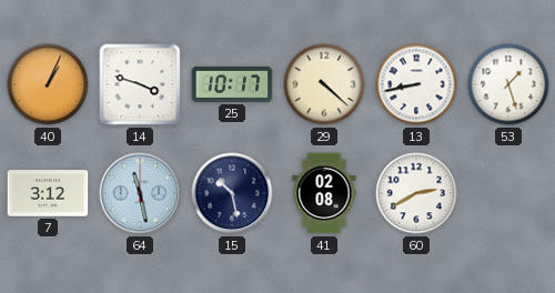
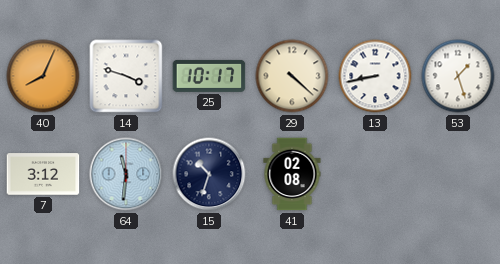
40: 1:04 -> 8:04
64: 11:28 -> 11:31
15: 10:28 -> 10:33
60: 2:40 -> none
